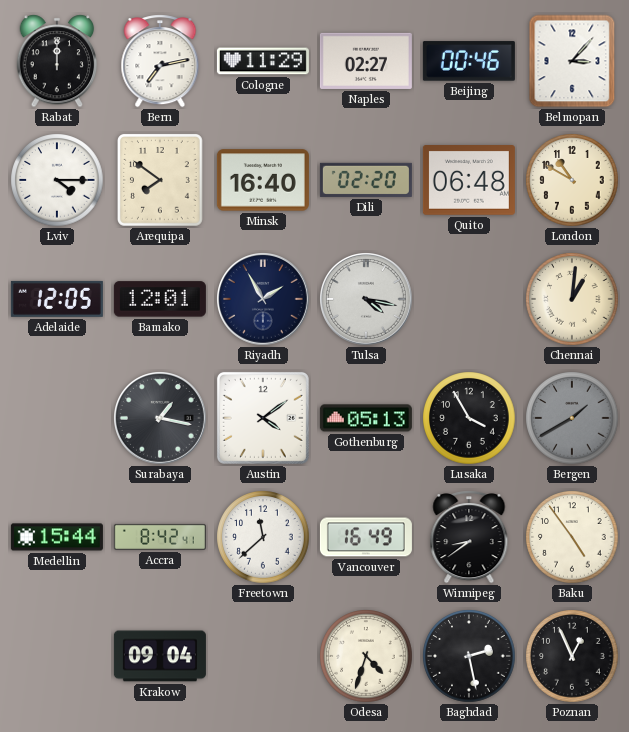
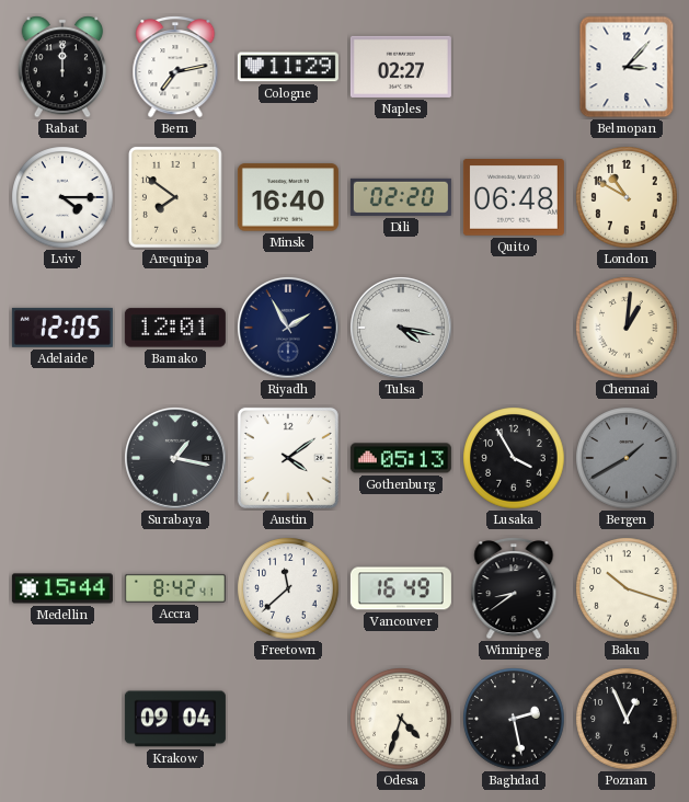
Beijing: 00:46 -> none
Baku: 4:54 -> 10:18
